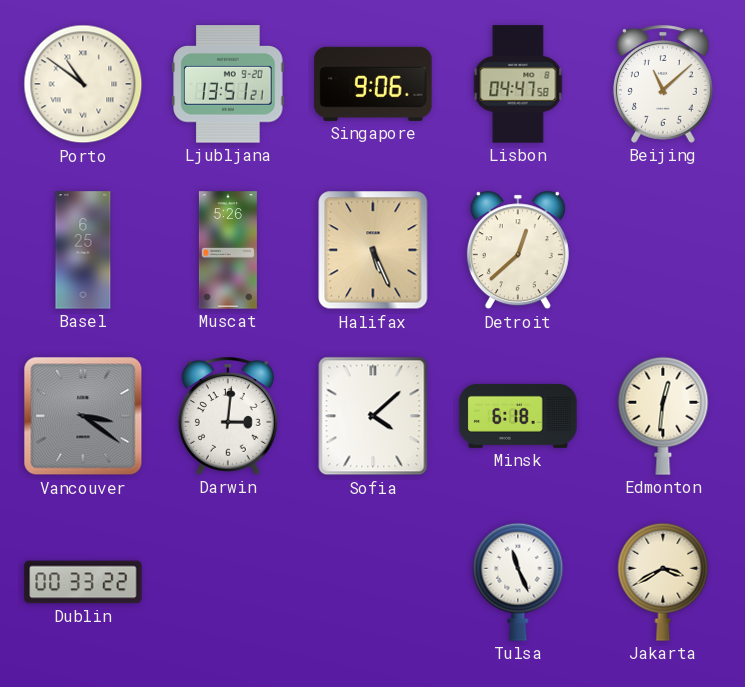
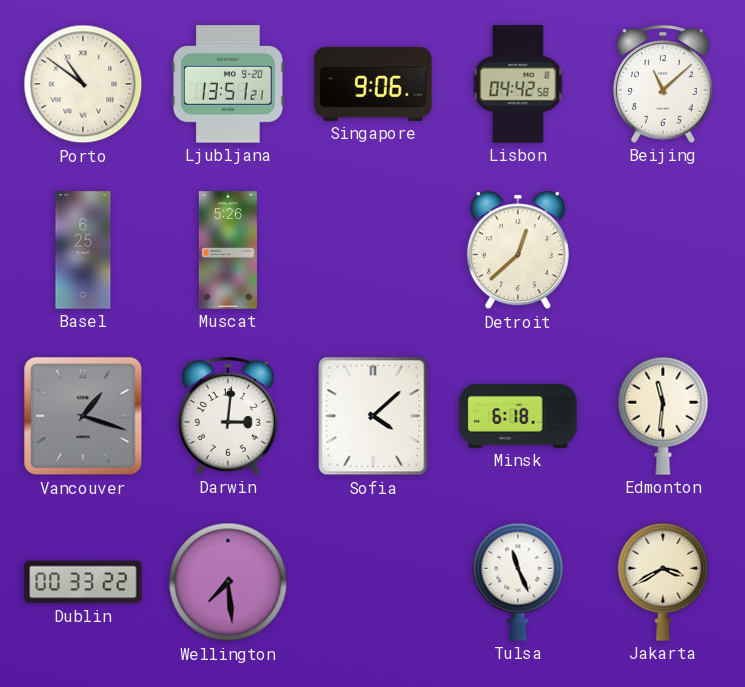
Lisbon: 04:47 -> 04:42
Halifax: 5:26 -> none
Vancouver: 3:21 -> 1:18
Edmonton: 12:31 -> 11:31
Wellington: none -> 7:29
